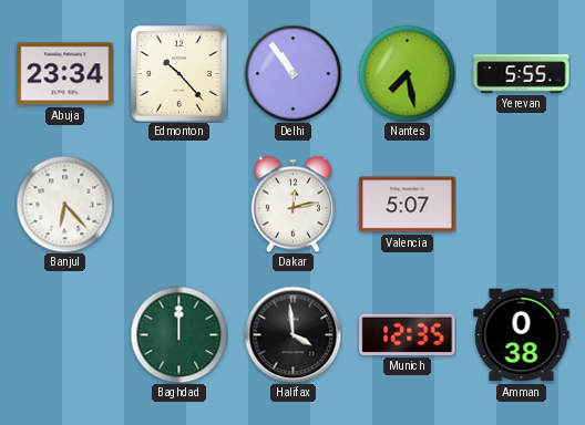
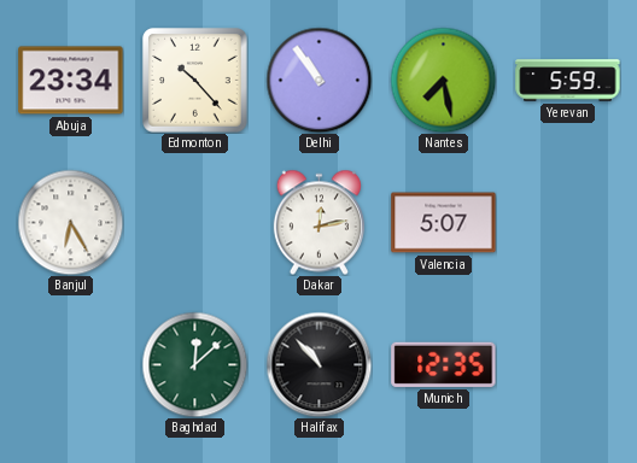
Yerevan: 5:55 -> 5:59
Banjul: 6:23 -> 6:25
Baghdad: 12:00 -> 12:08
Halifax: 3:59 -> 10:53
Amman: 0:38 -> none
